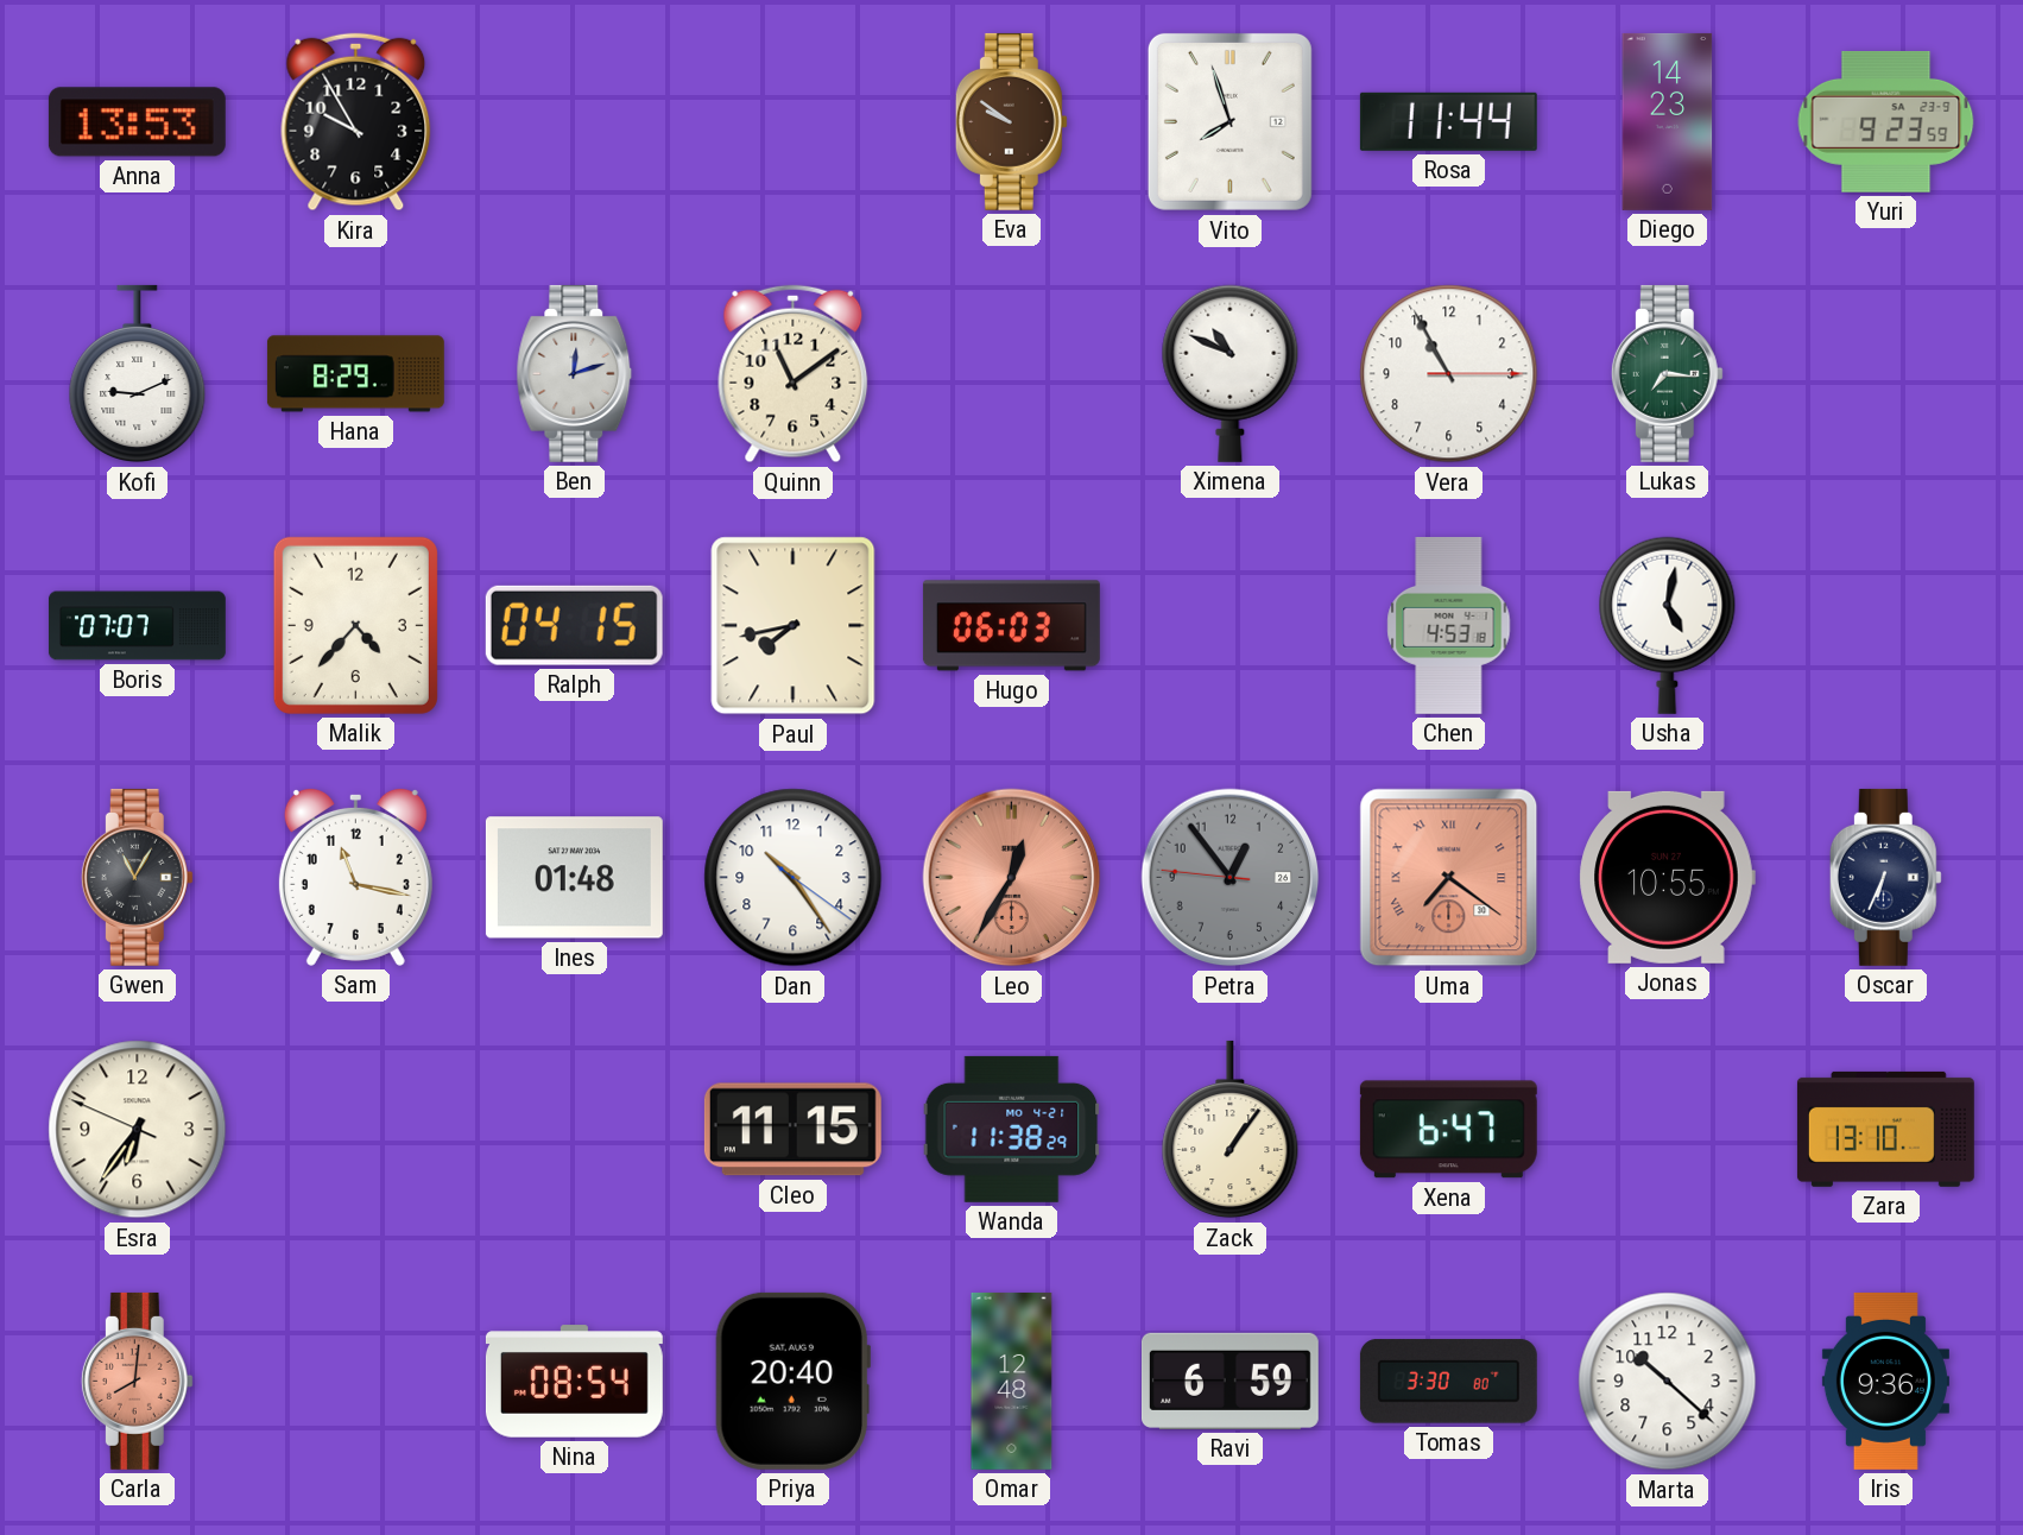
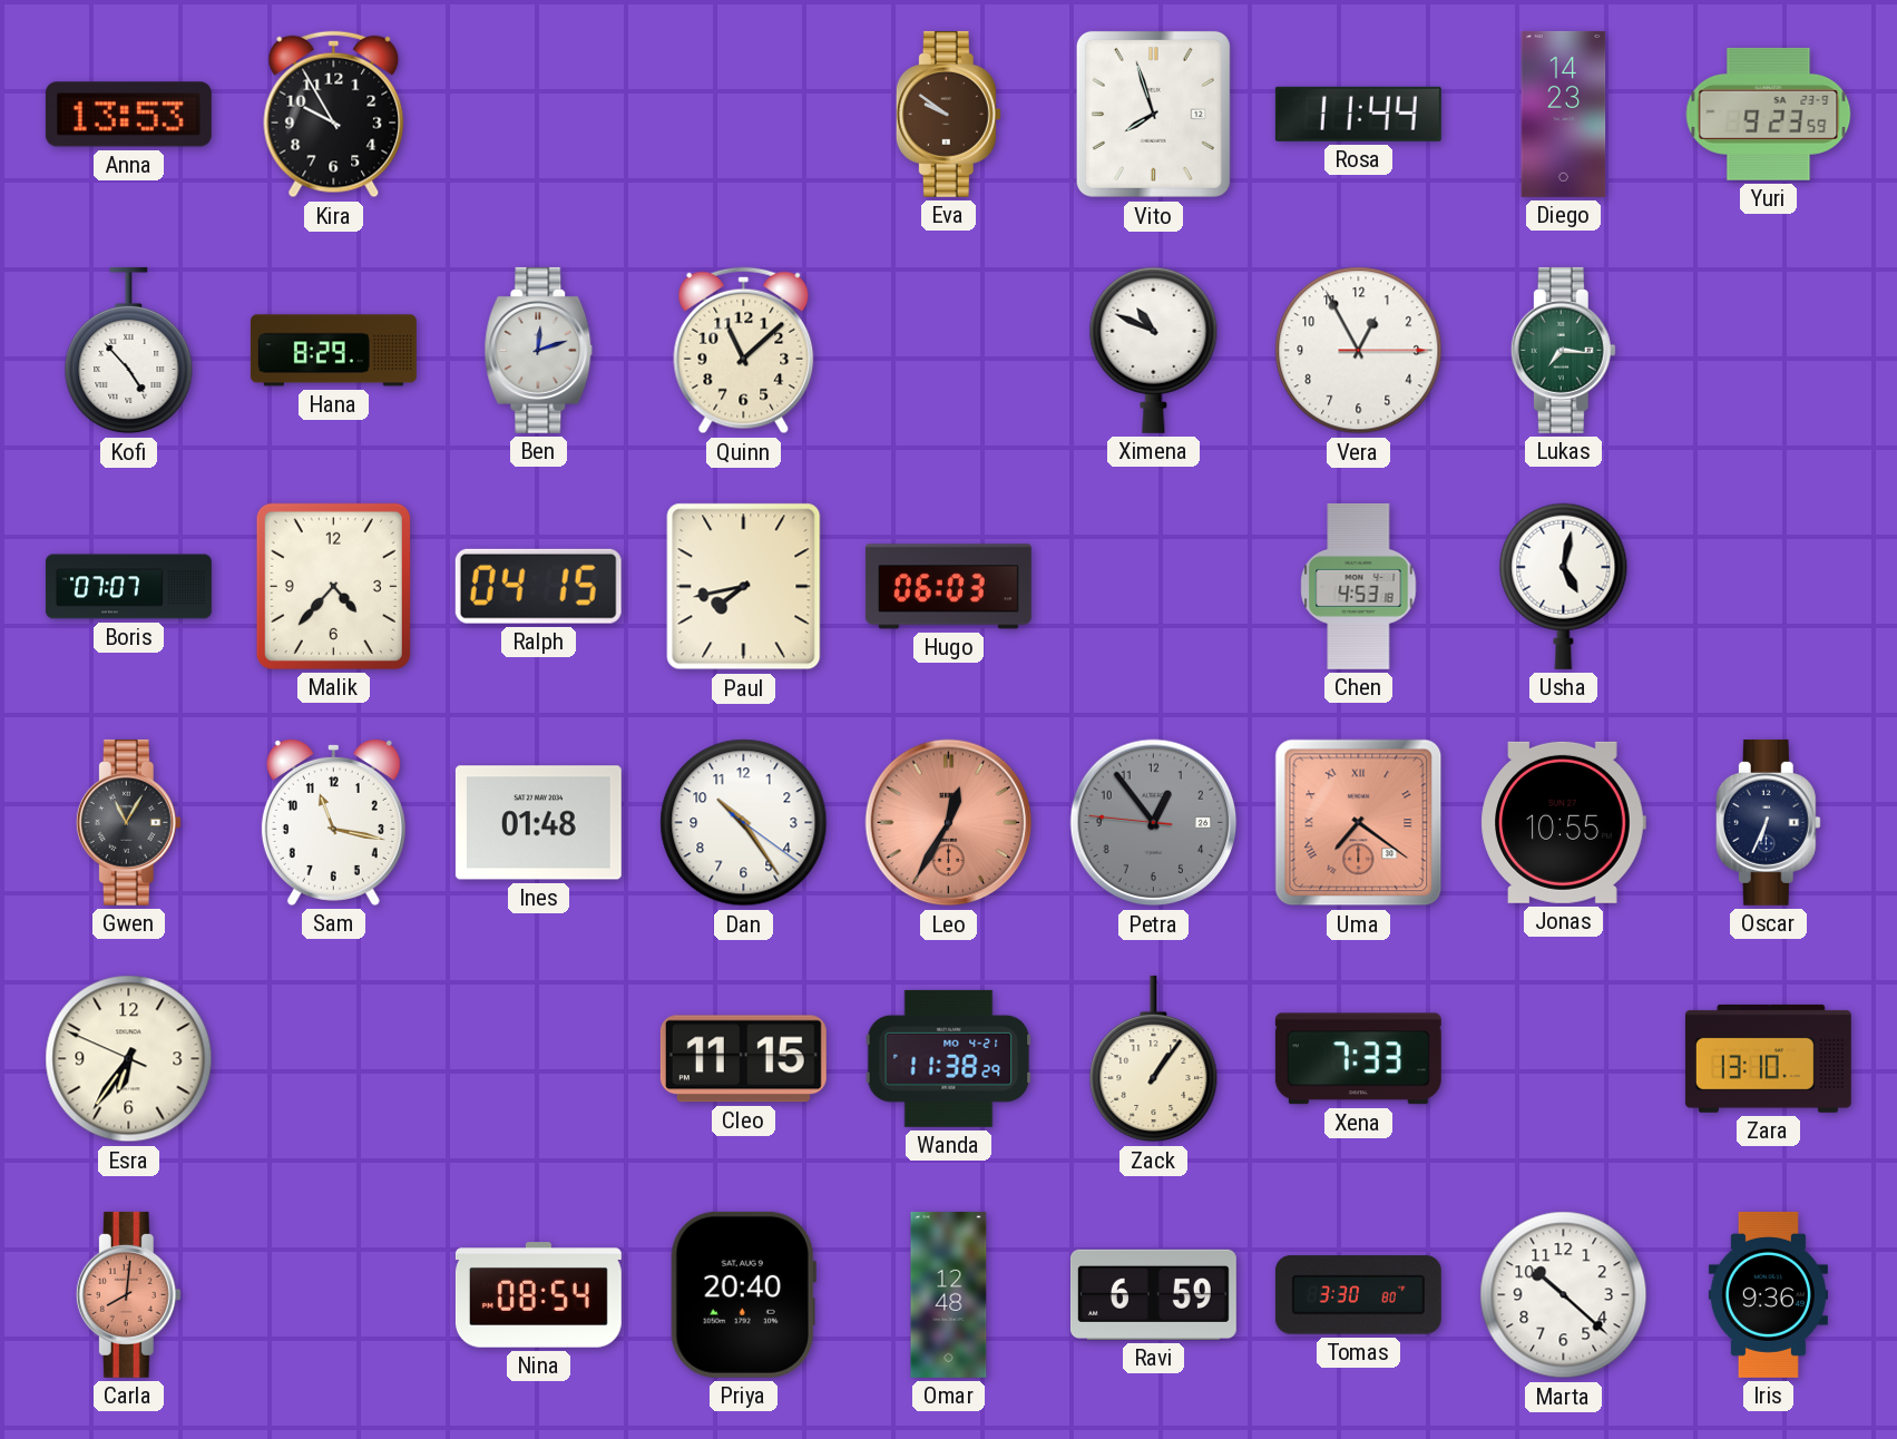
Kofi: 9:11 -> 4:53
Quinn: 11:09 -> 11:08
Vera: 10:55 -> 12:55
Xena: 6:47 -> 7:33
